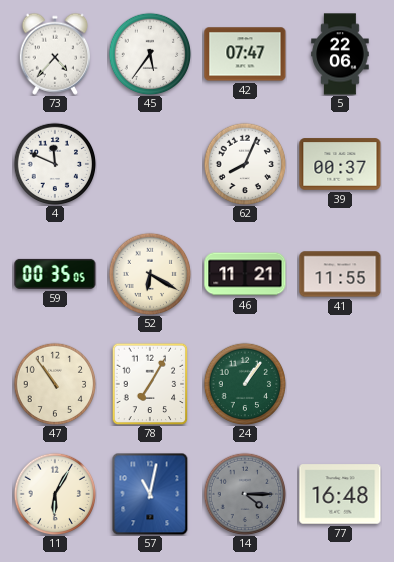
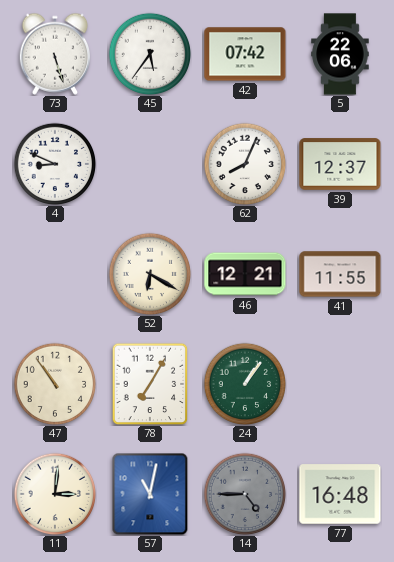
73: 4:37 -> 5:27
42: 07:47 -> 07:42
4: 11:49 -> 8:49
39: 00:37 -> 12:37
59: 00:35 -> none
46: 11:21 -> 12:21
11: 6:05 -> 3:01
14: 4:15 -> 4:45
